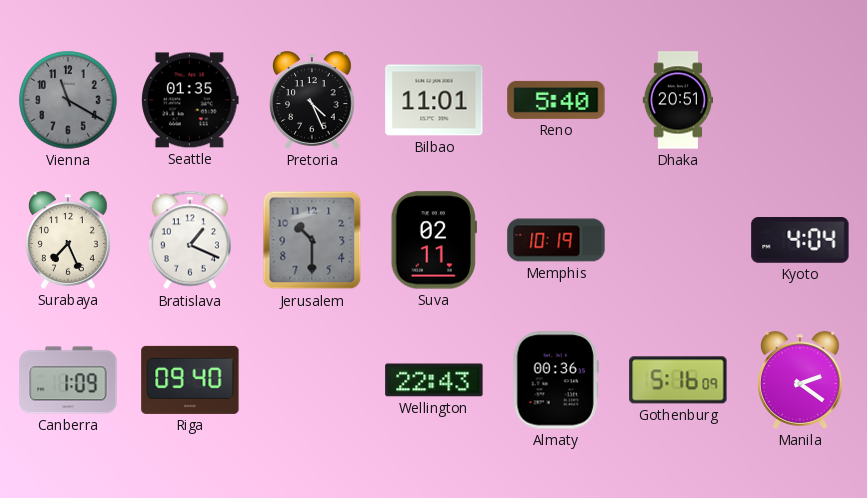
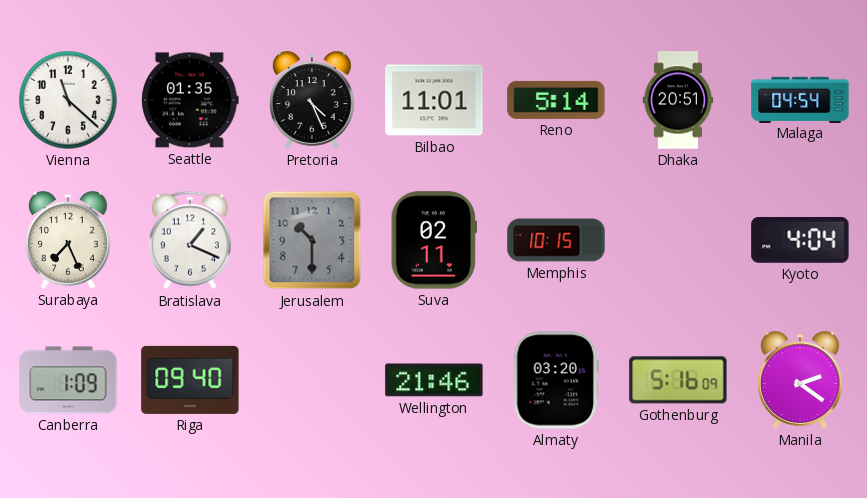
Vienna: 11:20 -> 11:22
Vienna dial: grey -> white
Reno: 5:40 -> 5:14
Malaga: none -> 04:54
Memphis: 10:19 -> 10:15
Wellington: 22:43 -> 21:46
Almaty: 00:36 -> 03:20
